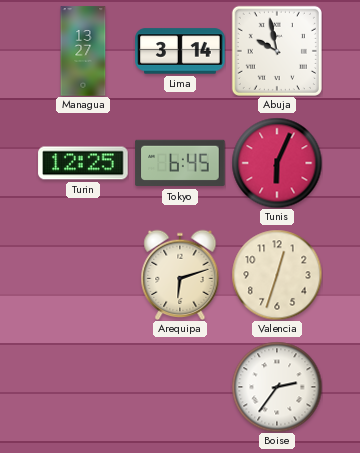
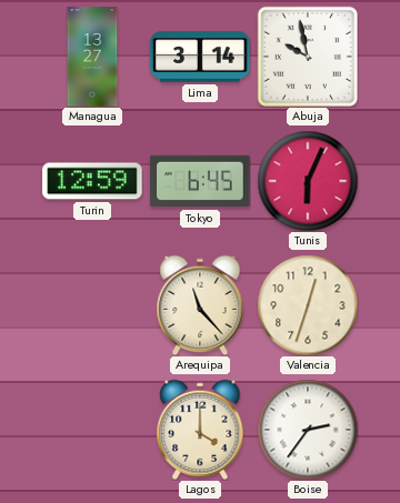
Turin: 12:25 -> 12:59
Arequipa: 6:12 -> 11:23
Lagos: none -> 4:00
